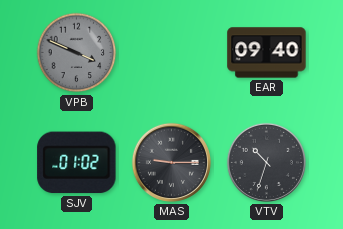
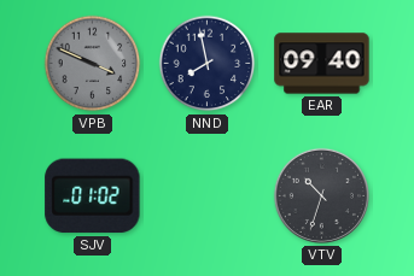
NND: none -> 7:58
MAS: 9:15 -> none
